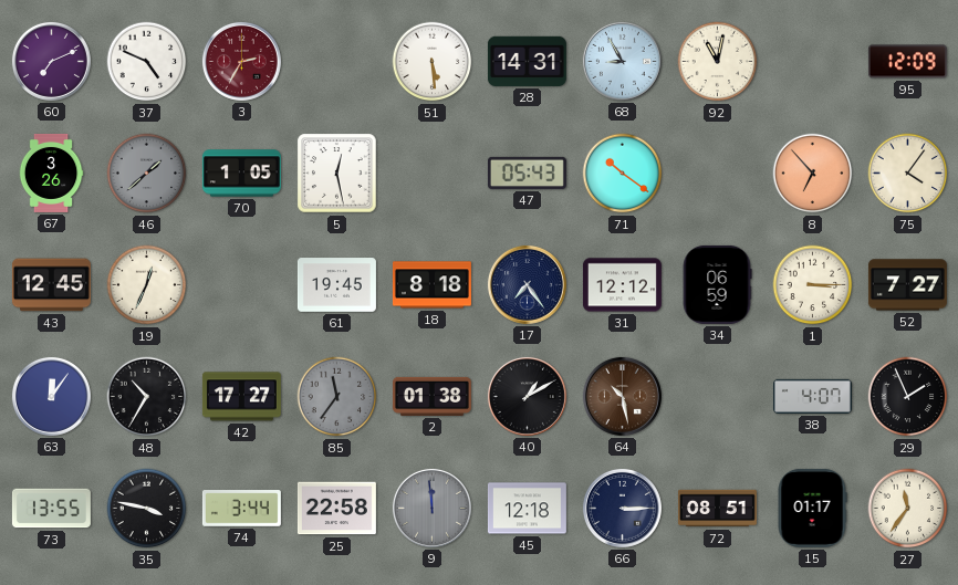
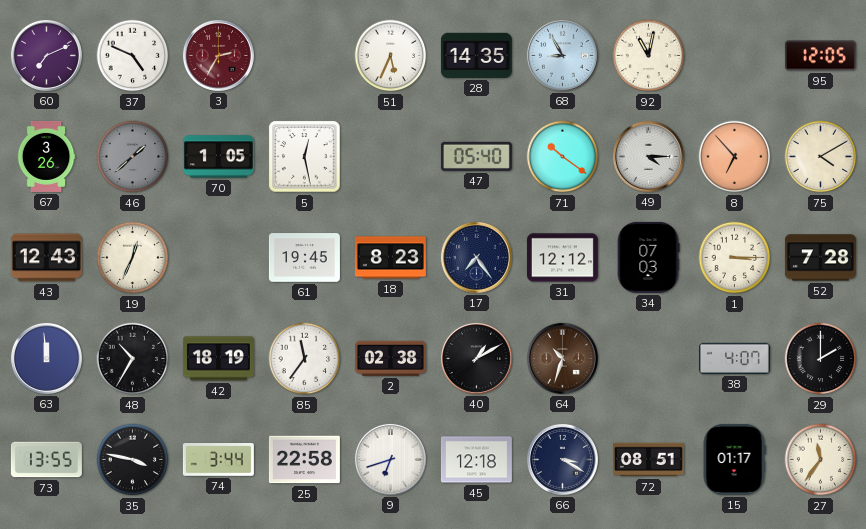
51: 5:29 -> 5:34
28: 14:31 -> 14:35
95: 12:09 -> 12:05
47: 05:43 -> 05:40
49: none -> 4:15
75: 4:06 -> 4:10
43: 12:45 -> 12:43
18: 8:18 -> 8:23
34: 06:59 -> 07:03
52: 7:27 -> 7:28
63: 12:06 -> 11:59
42: 17:27 -> 18:19
85 dial: grey -> white
2: 01:38 -> 02:38
64: 10:28 -> 10:33
29: 1:56 -> 2:00
9: 11:59 -> 6:42
9 dial: grey -> white
66: 3:15 -> 3:20
